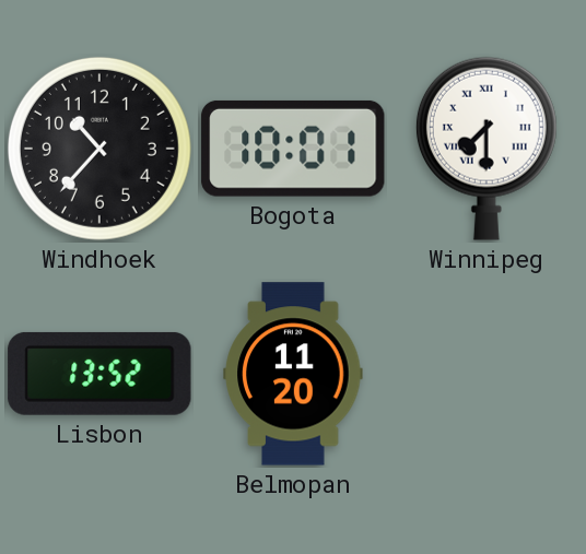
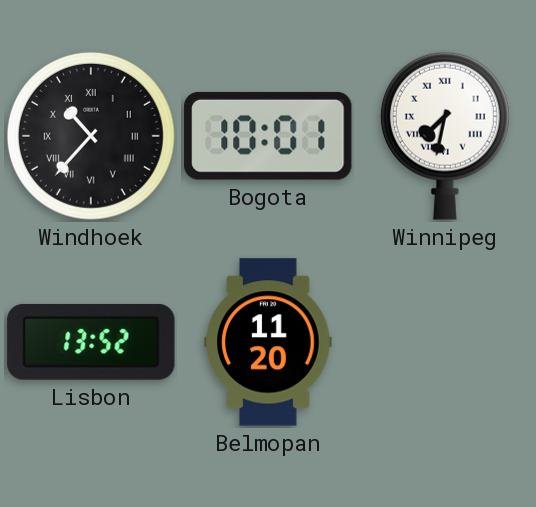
Windhoek numerals: Arabic -> Roman
Winnipeg: 7:30 -> 7:32
